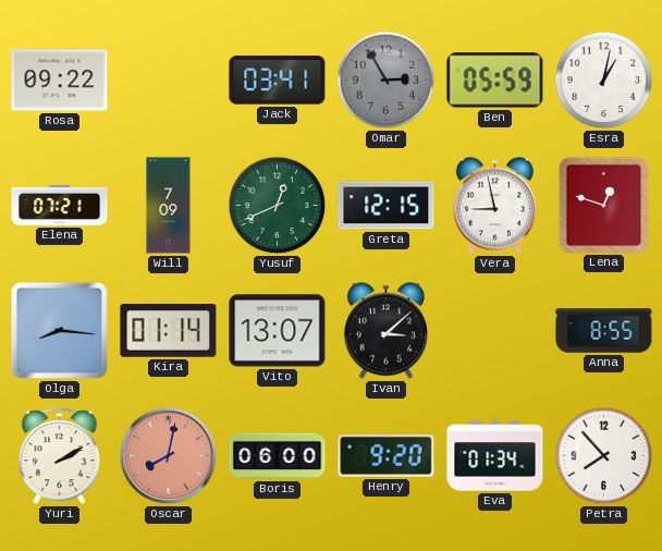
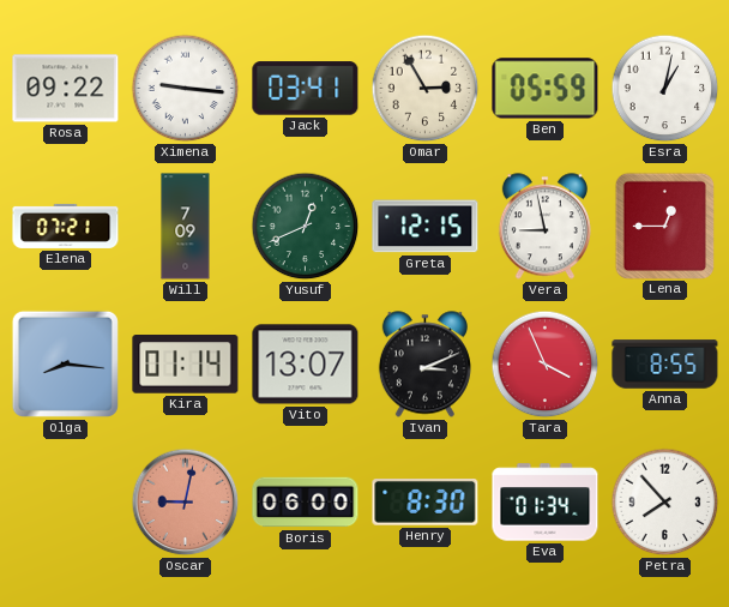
Ximena: none -> 9:16
Omar dial: grey -> cream
Lena: 12:48 -> 12:45
Ivan: 3:08 -> 3:11
Tara: none -> 3:56
Yuri: 2:10 -> none
Oscar: 8:02 -> 9:02
Henry: 9:20 -> 8:30
